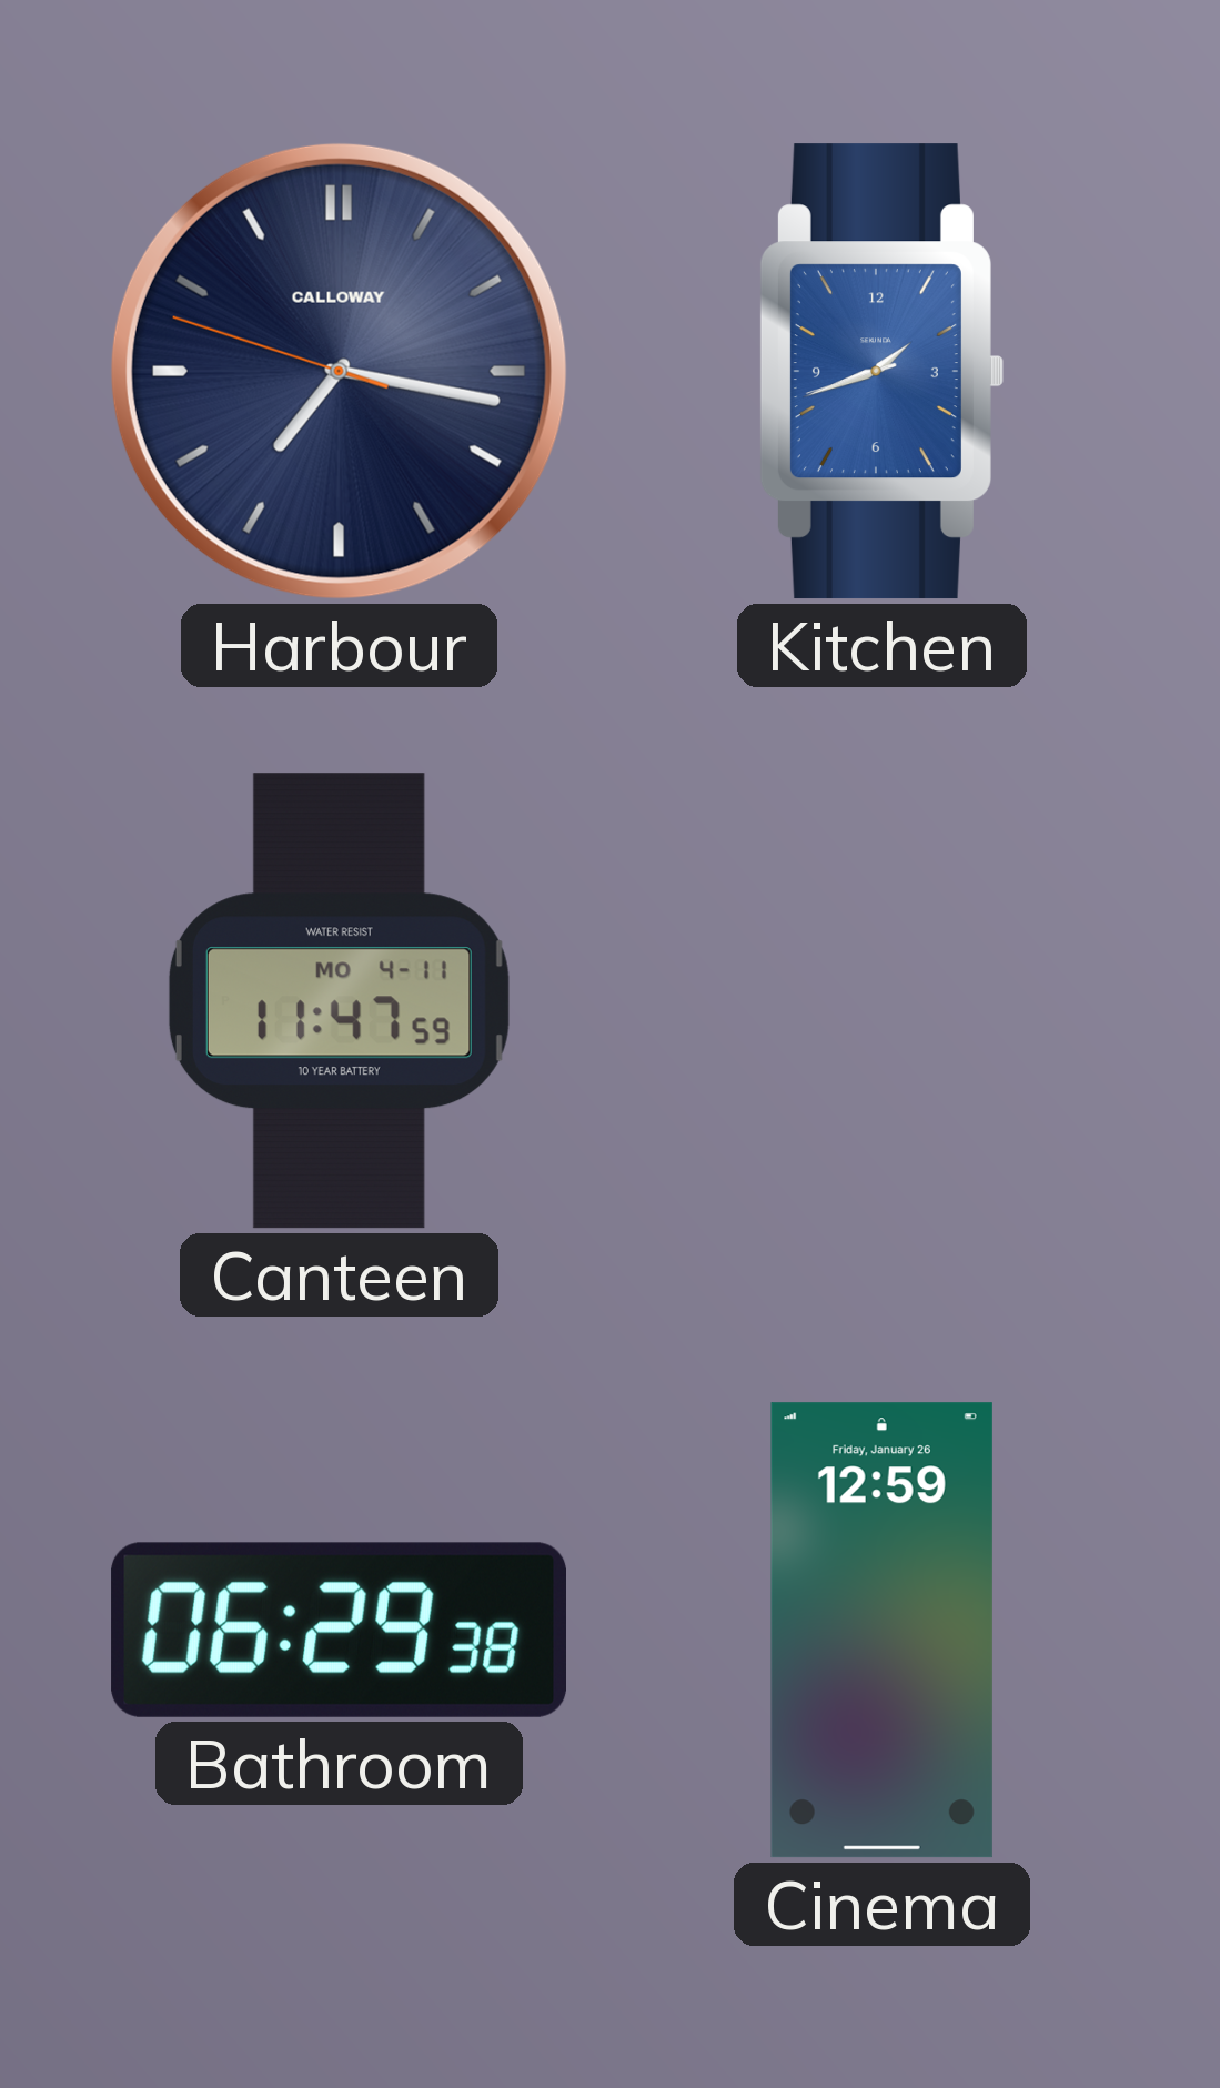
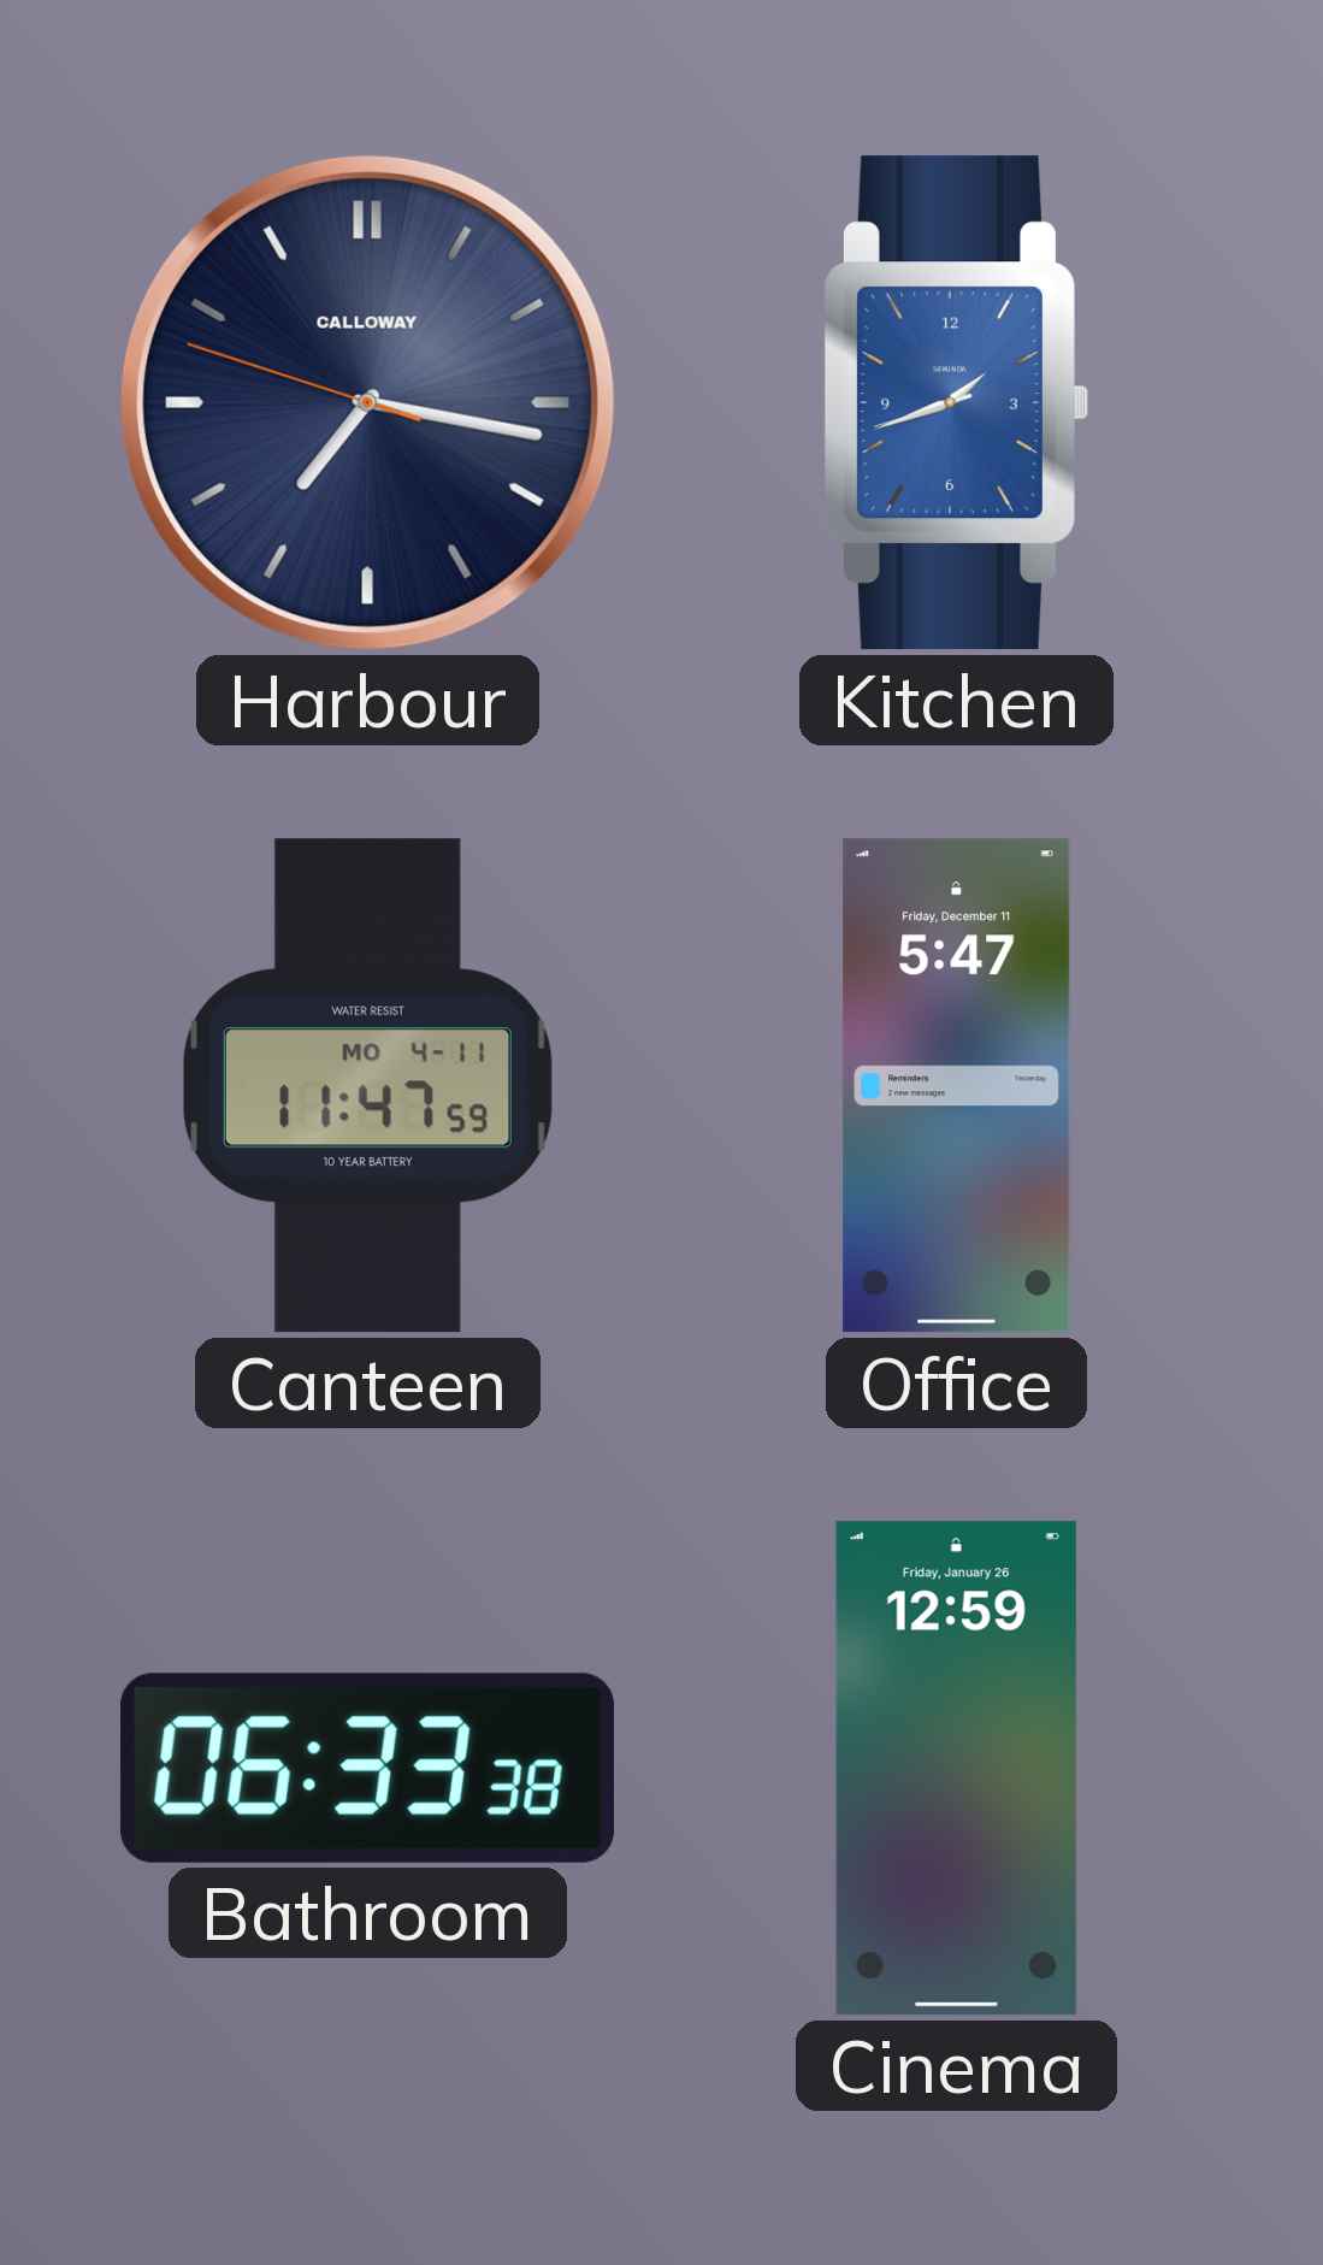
Office: none -> 5:47
Bathroom: 06:29 -> 06:33
